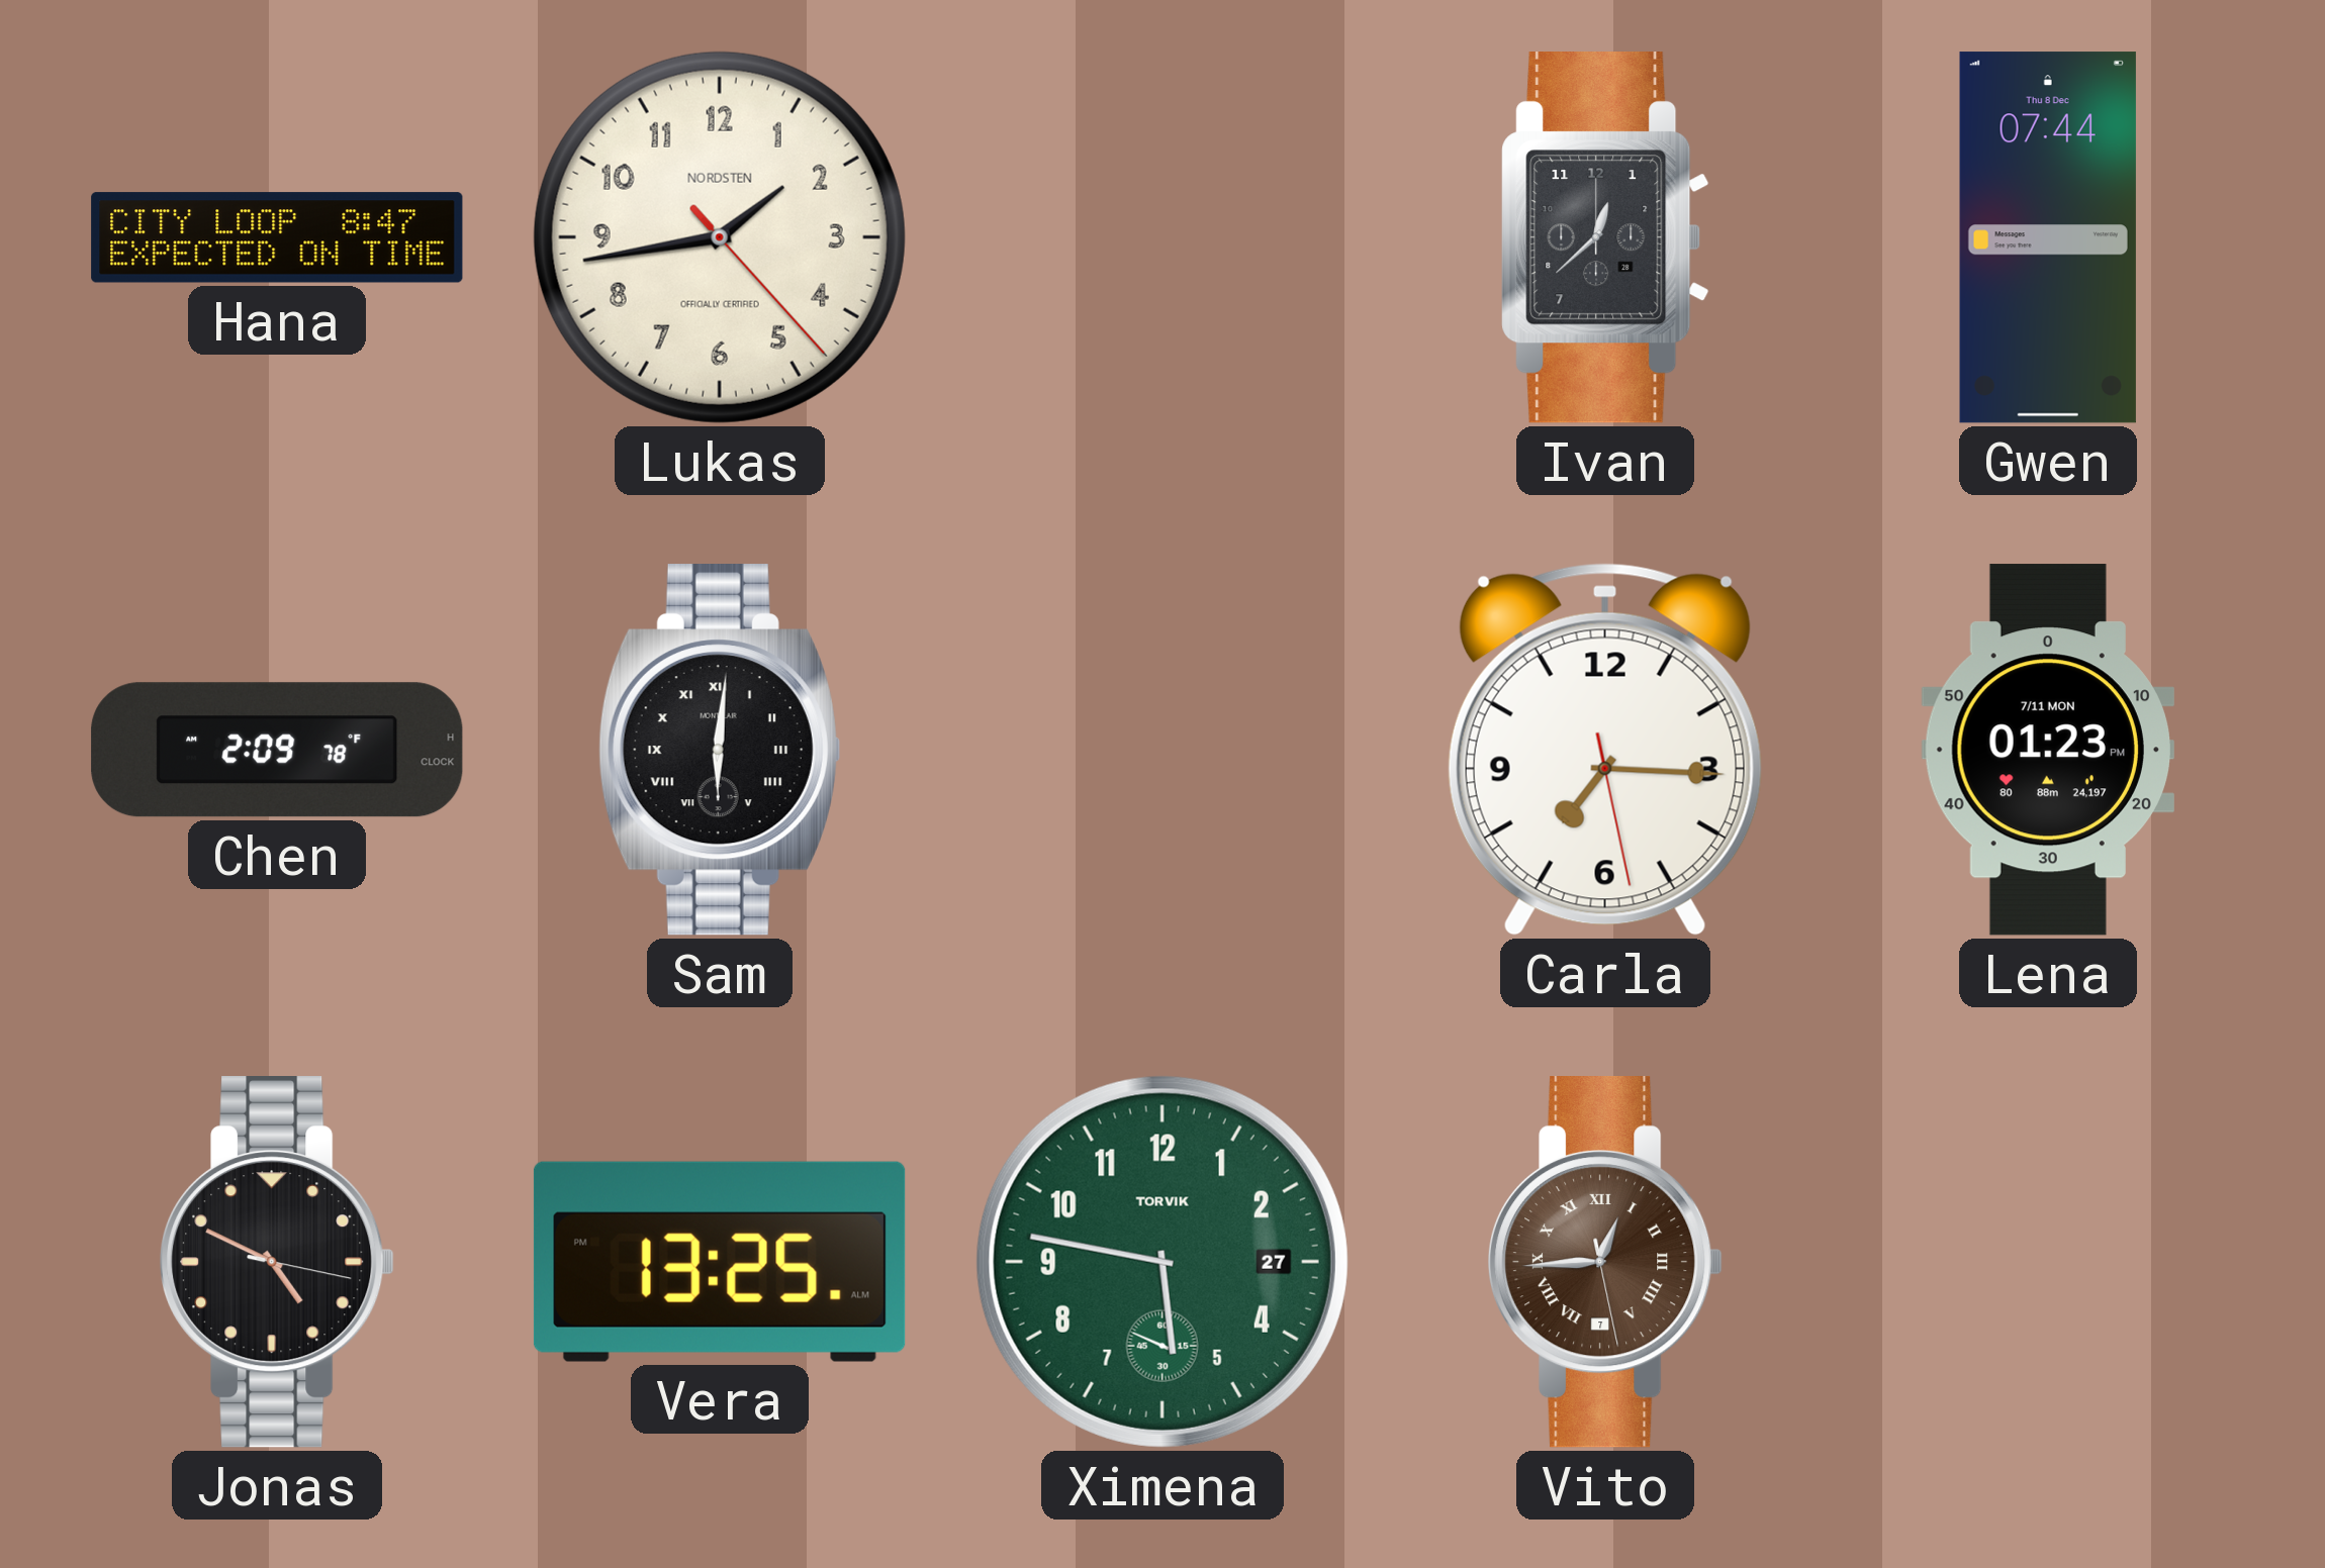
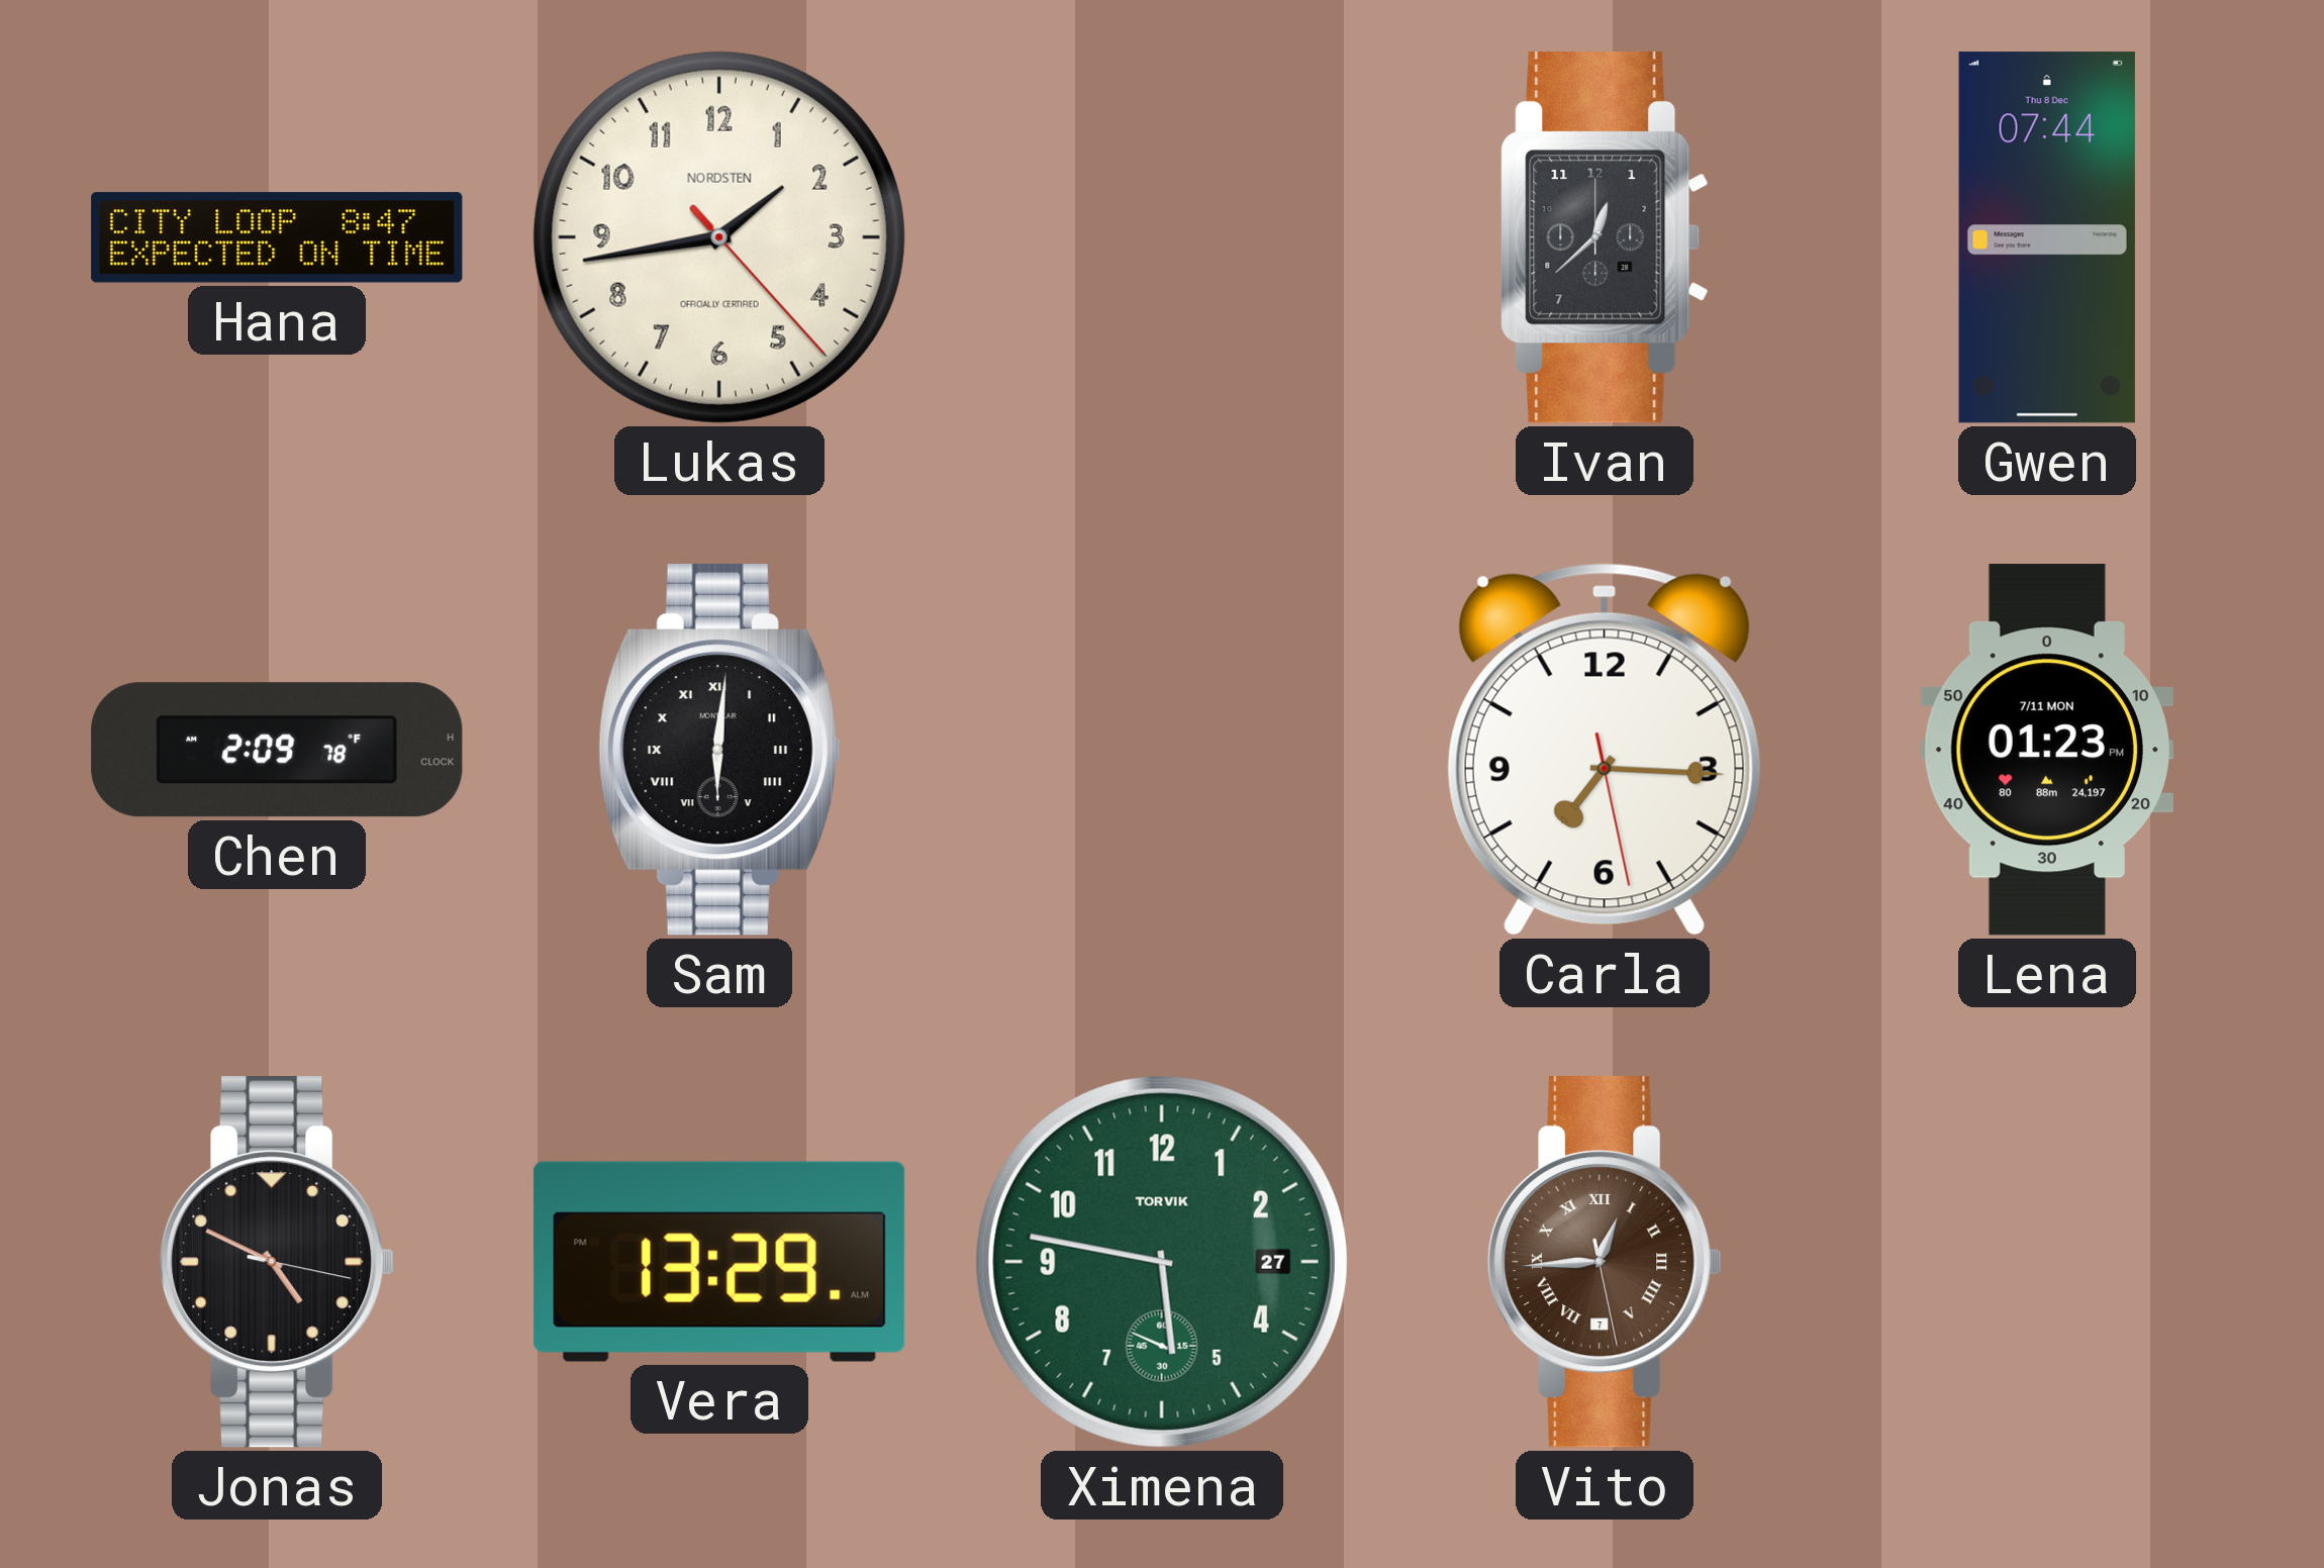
Vera: 13:25 -> 13:29
